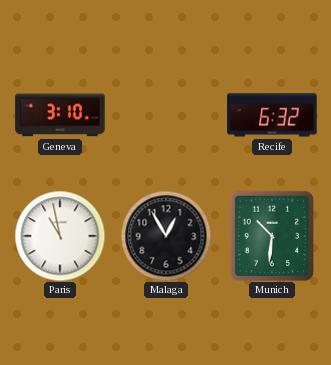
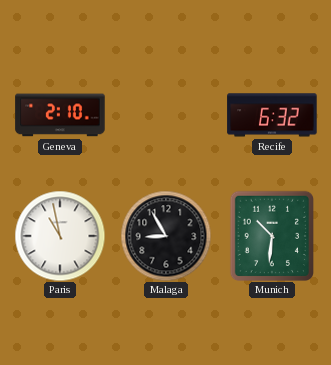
Geneva: 3:10 -> 2:10
Malaga: 12:55 -> 8:55
